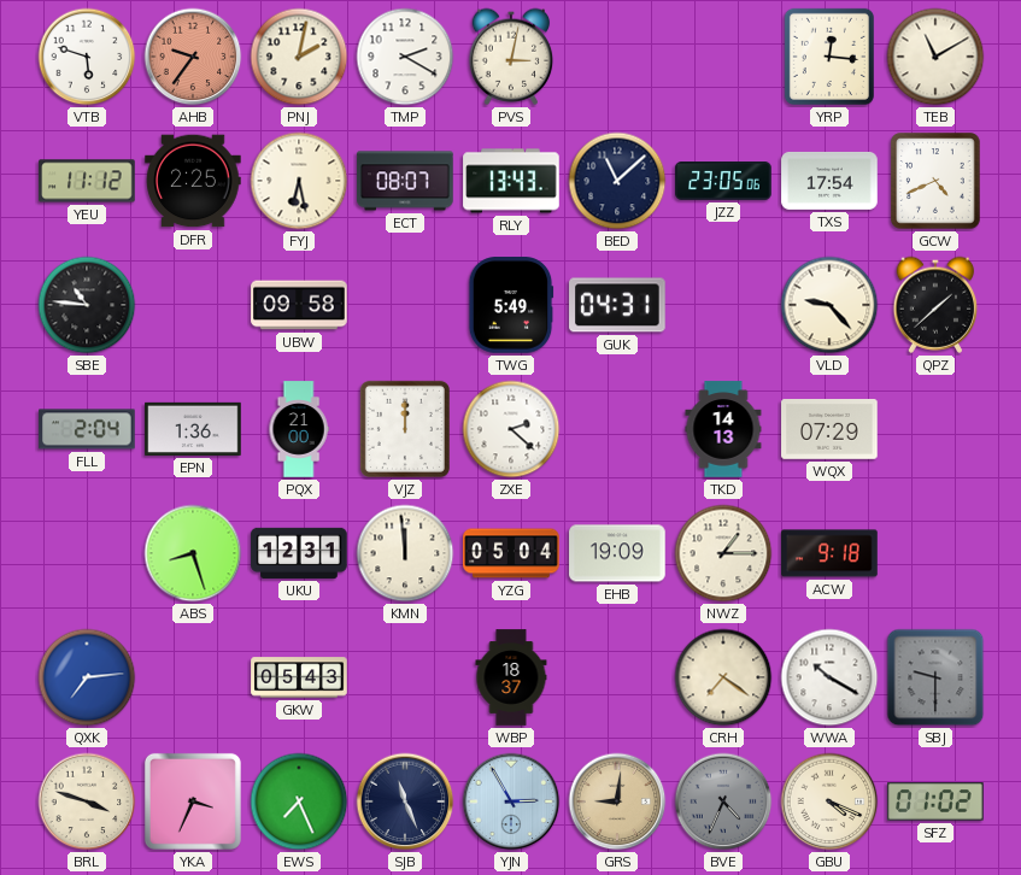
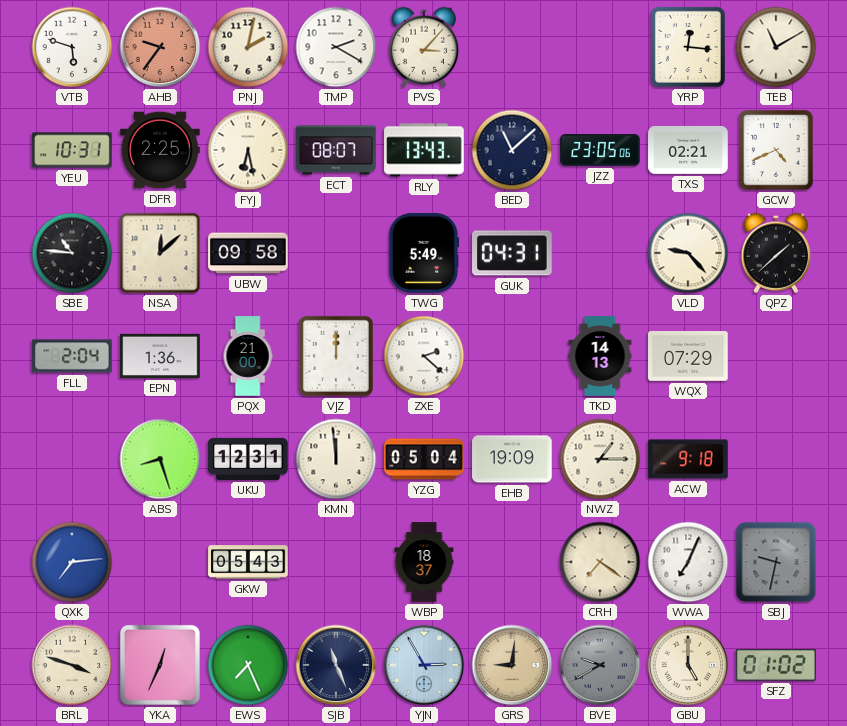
PVS: 3:02 -> 3:07
YEU: 11:12 -> 10:31
TXS: 17:54 -> 02:21
NSA: none -> 12:08
WWA: 10:20 -> 7:04
SBJ: 9:30 -> 9:32
YKA: 3:34 -> 12:34
BVE: 4:34 -> 9:40
GBU: 4:19 -> 5:00
